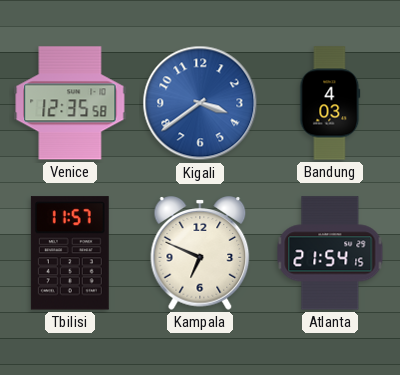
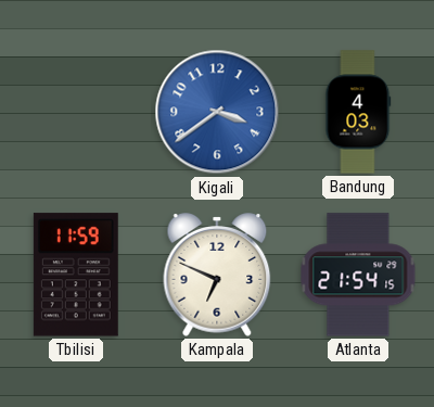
Venice: 12:35 -> none
Tbilisi: 11:57 -> 11:59
